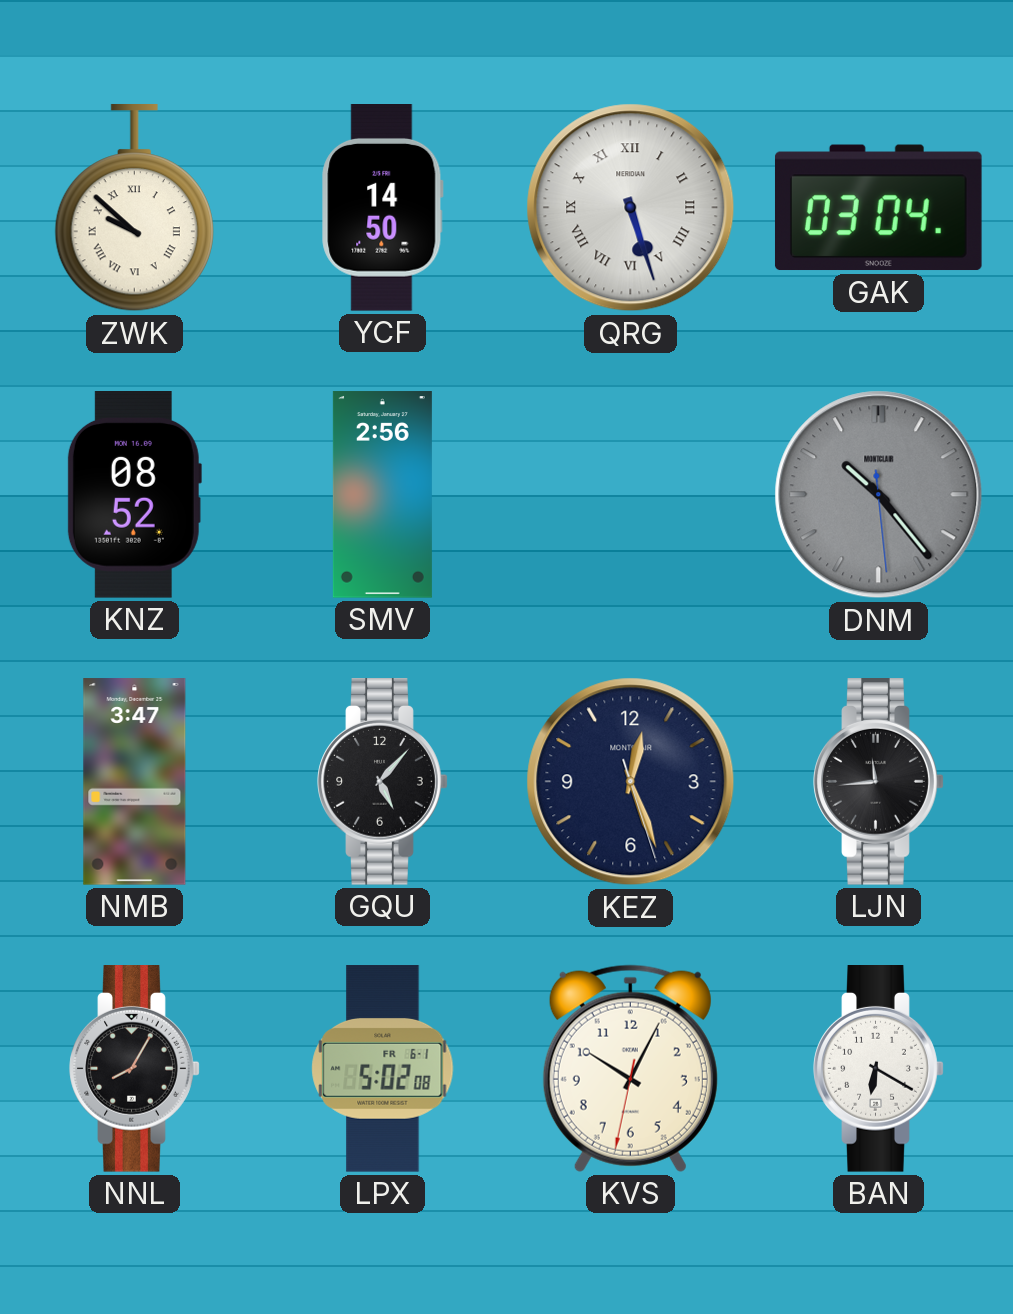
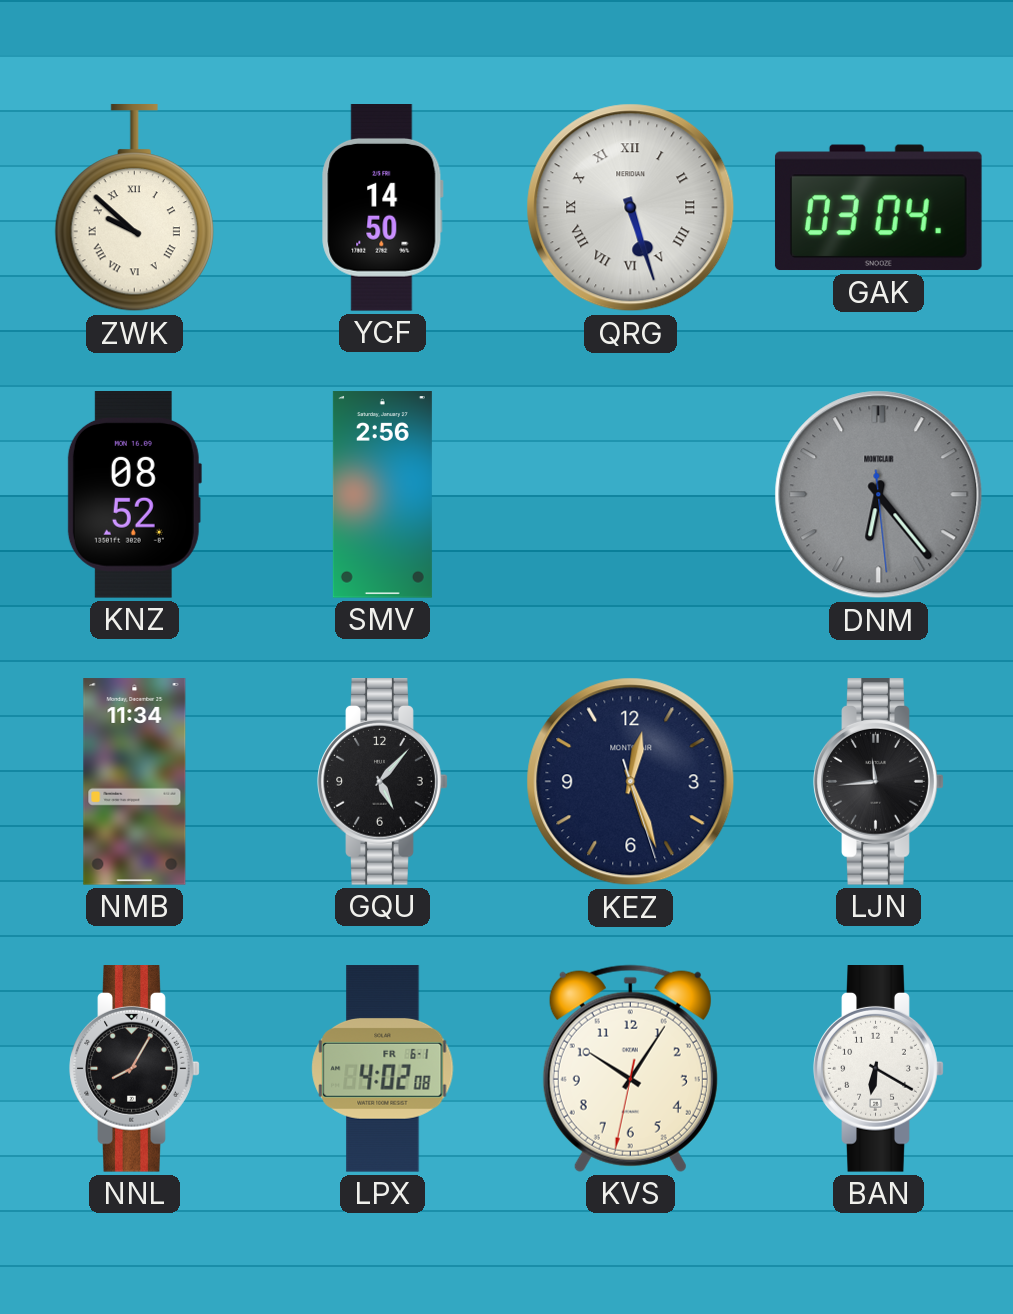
DNM: 10:23 -> 6:23
NMB: 3:47 -> 11:34
LPX: 5:02 -> 4:02
KVS: 10:04 -> 10:05
